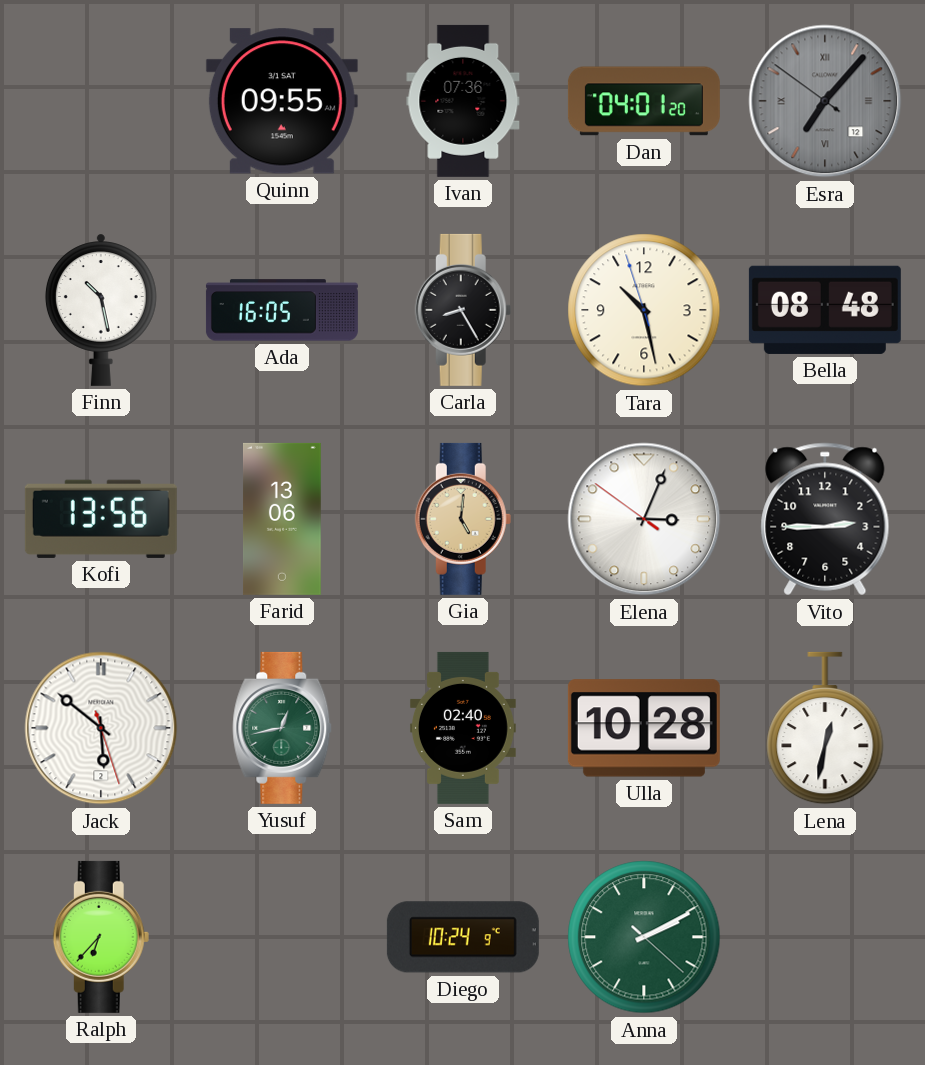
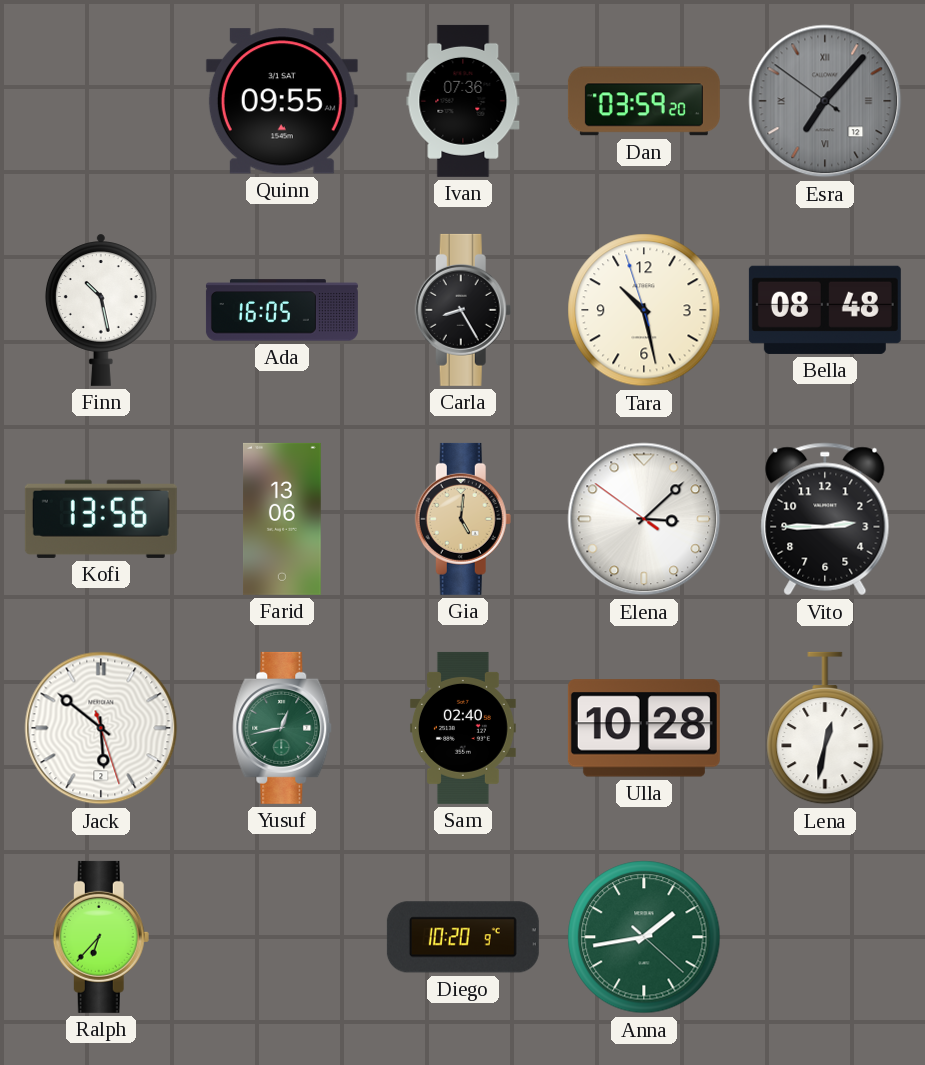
Dan: 04:01 -> 03:59
Elena: 3:03 -> 3:07
Diego: 10:24 -> 10:20
Anna: 2:10 -> 1:43
